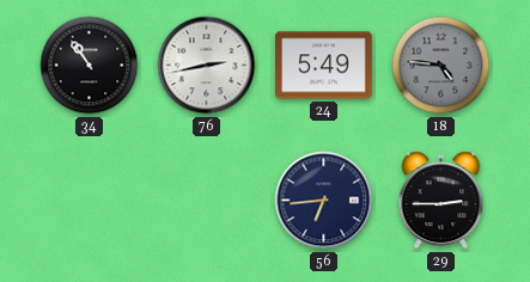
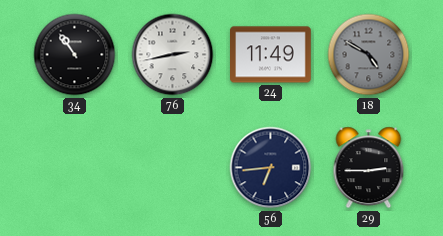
24: 5:49 -> 11:49
18: 4:46 -> 4:50
